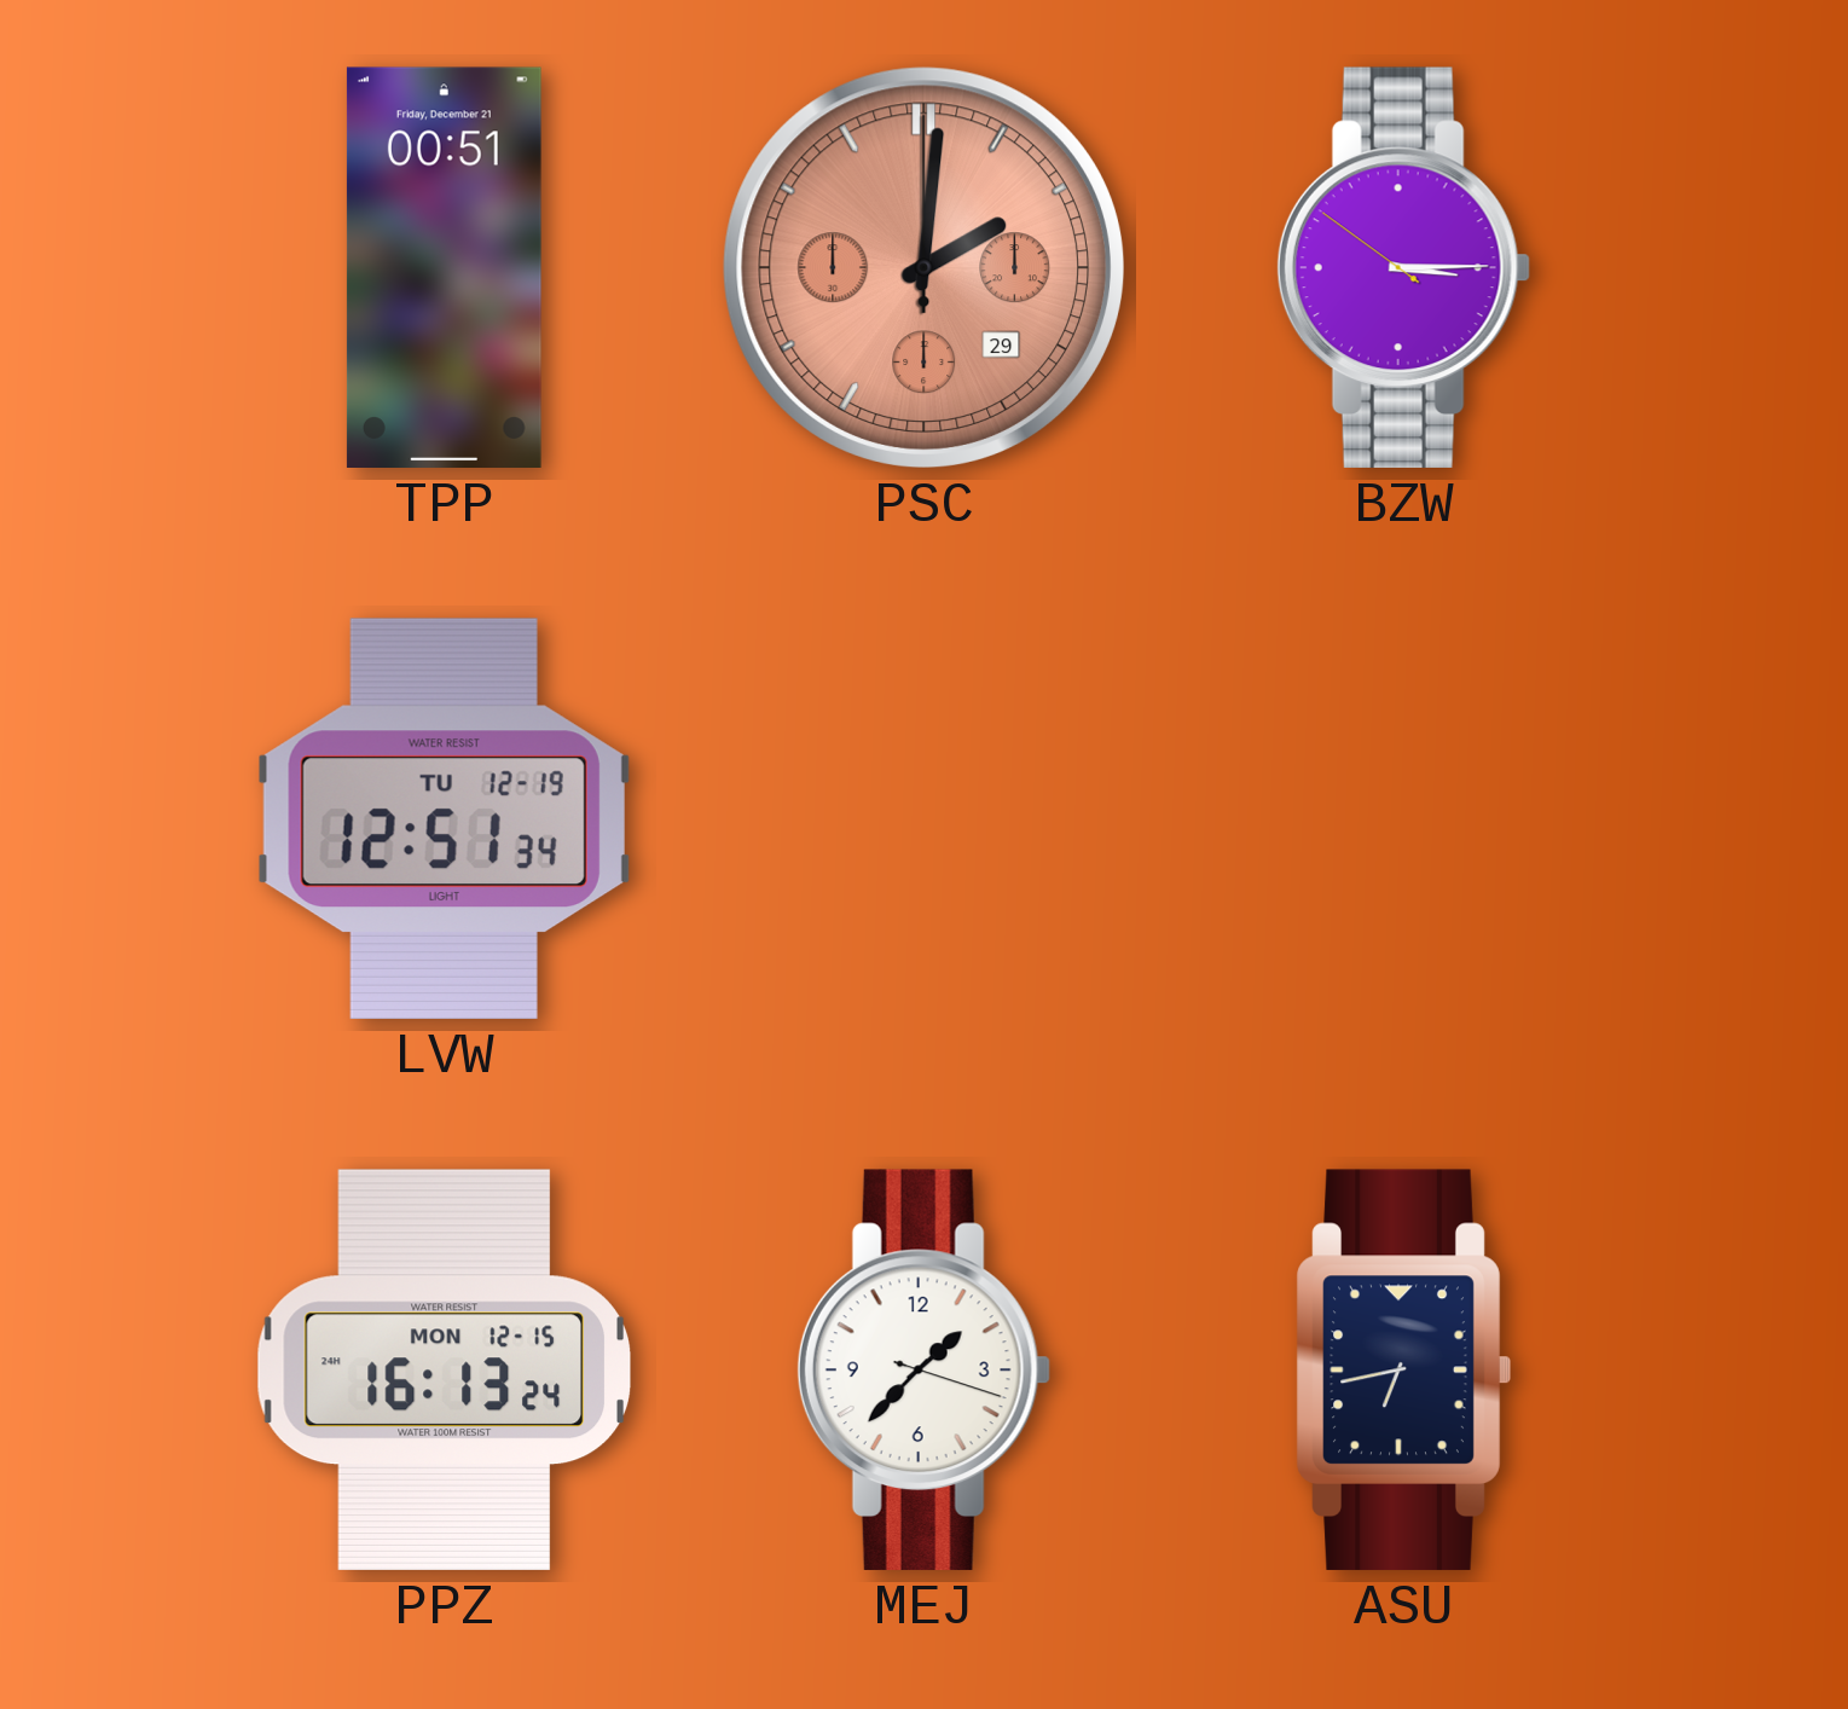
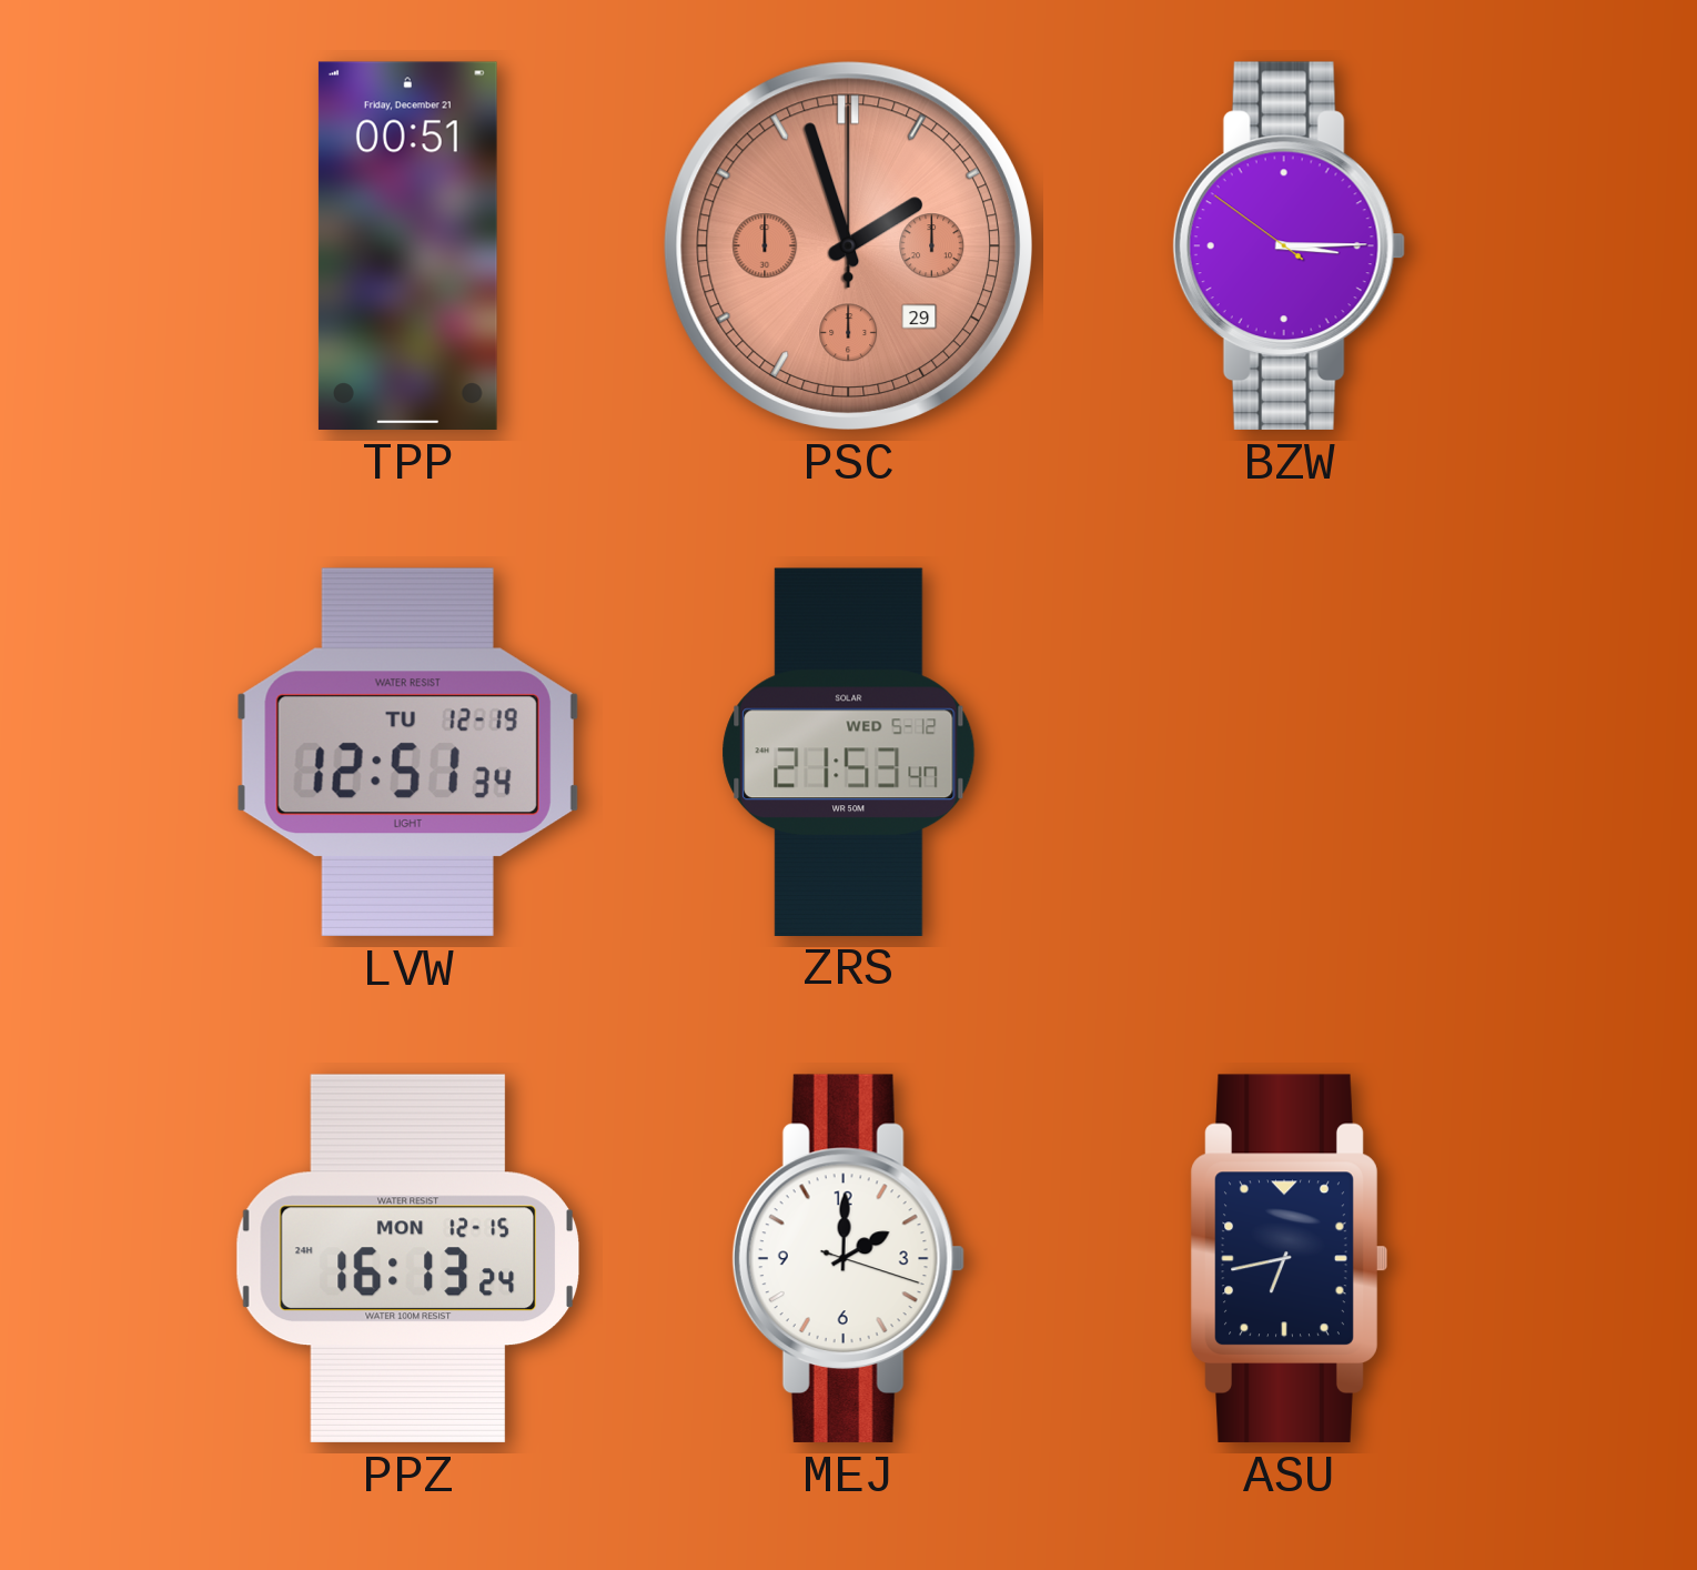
PSC: 2:01 -> 1:57
ZRS: none -> 21:53
MEJ: 1:37 -> 2:00
